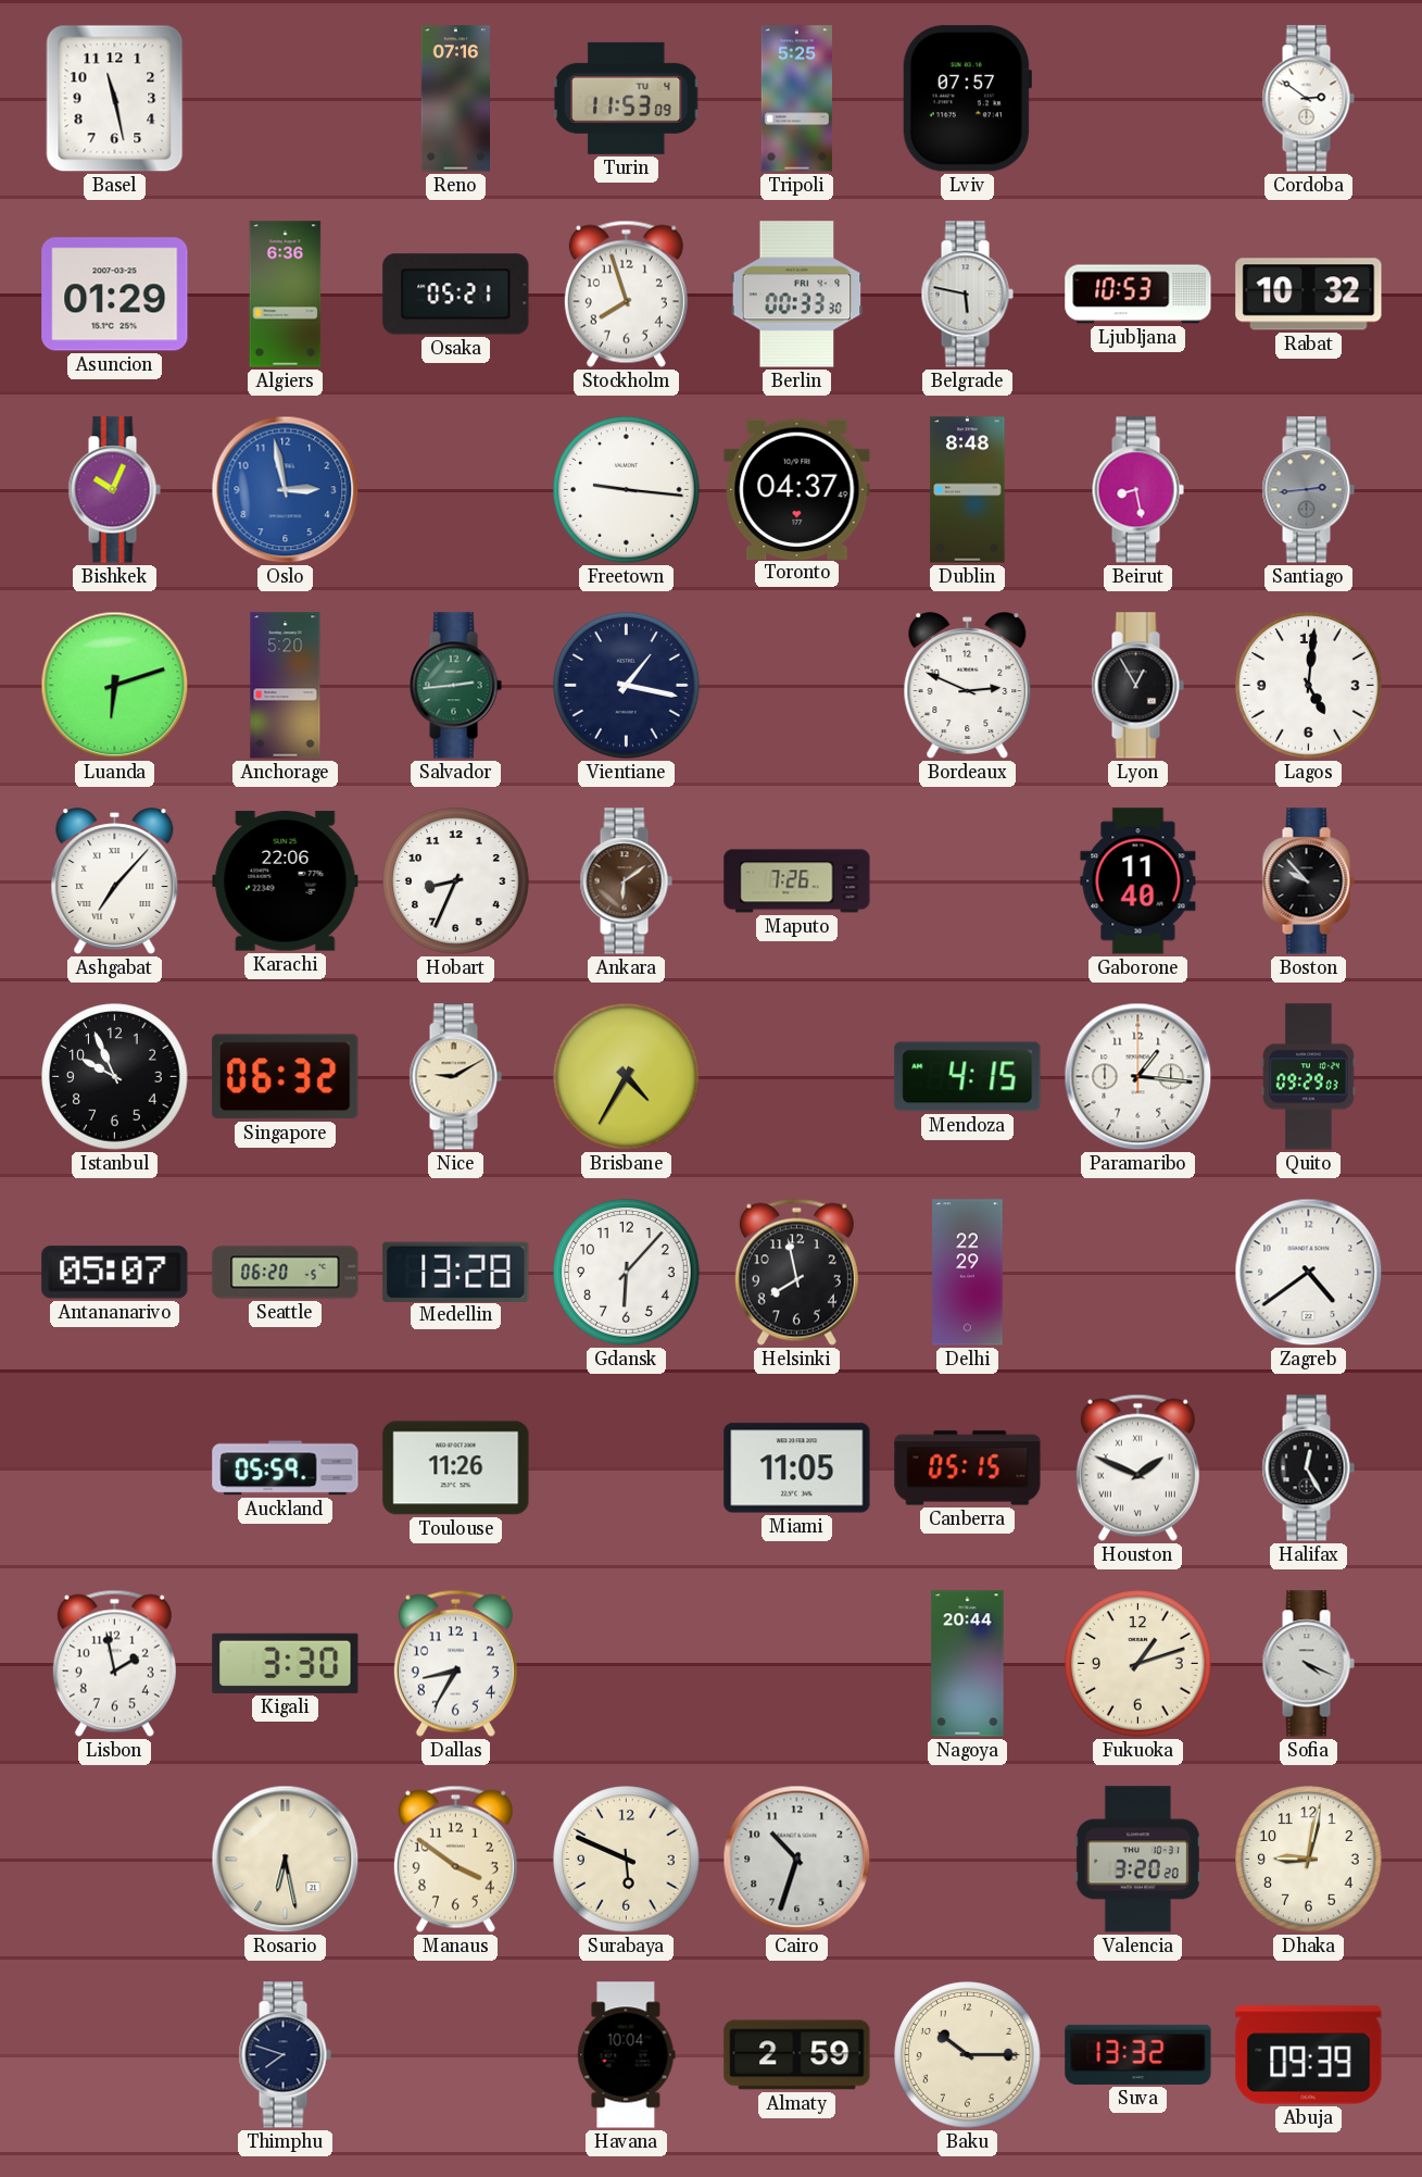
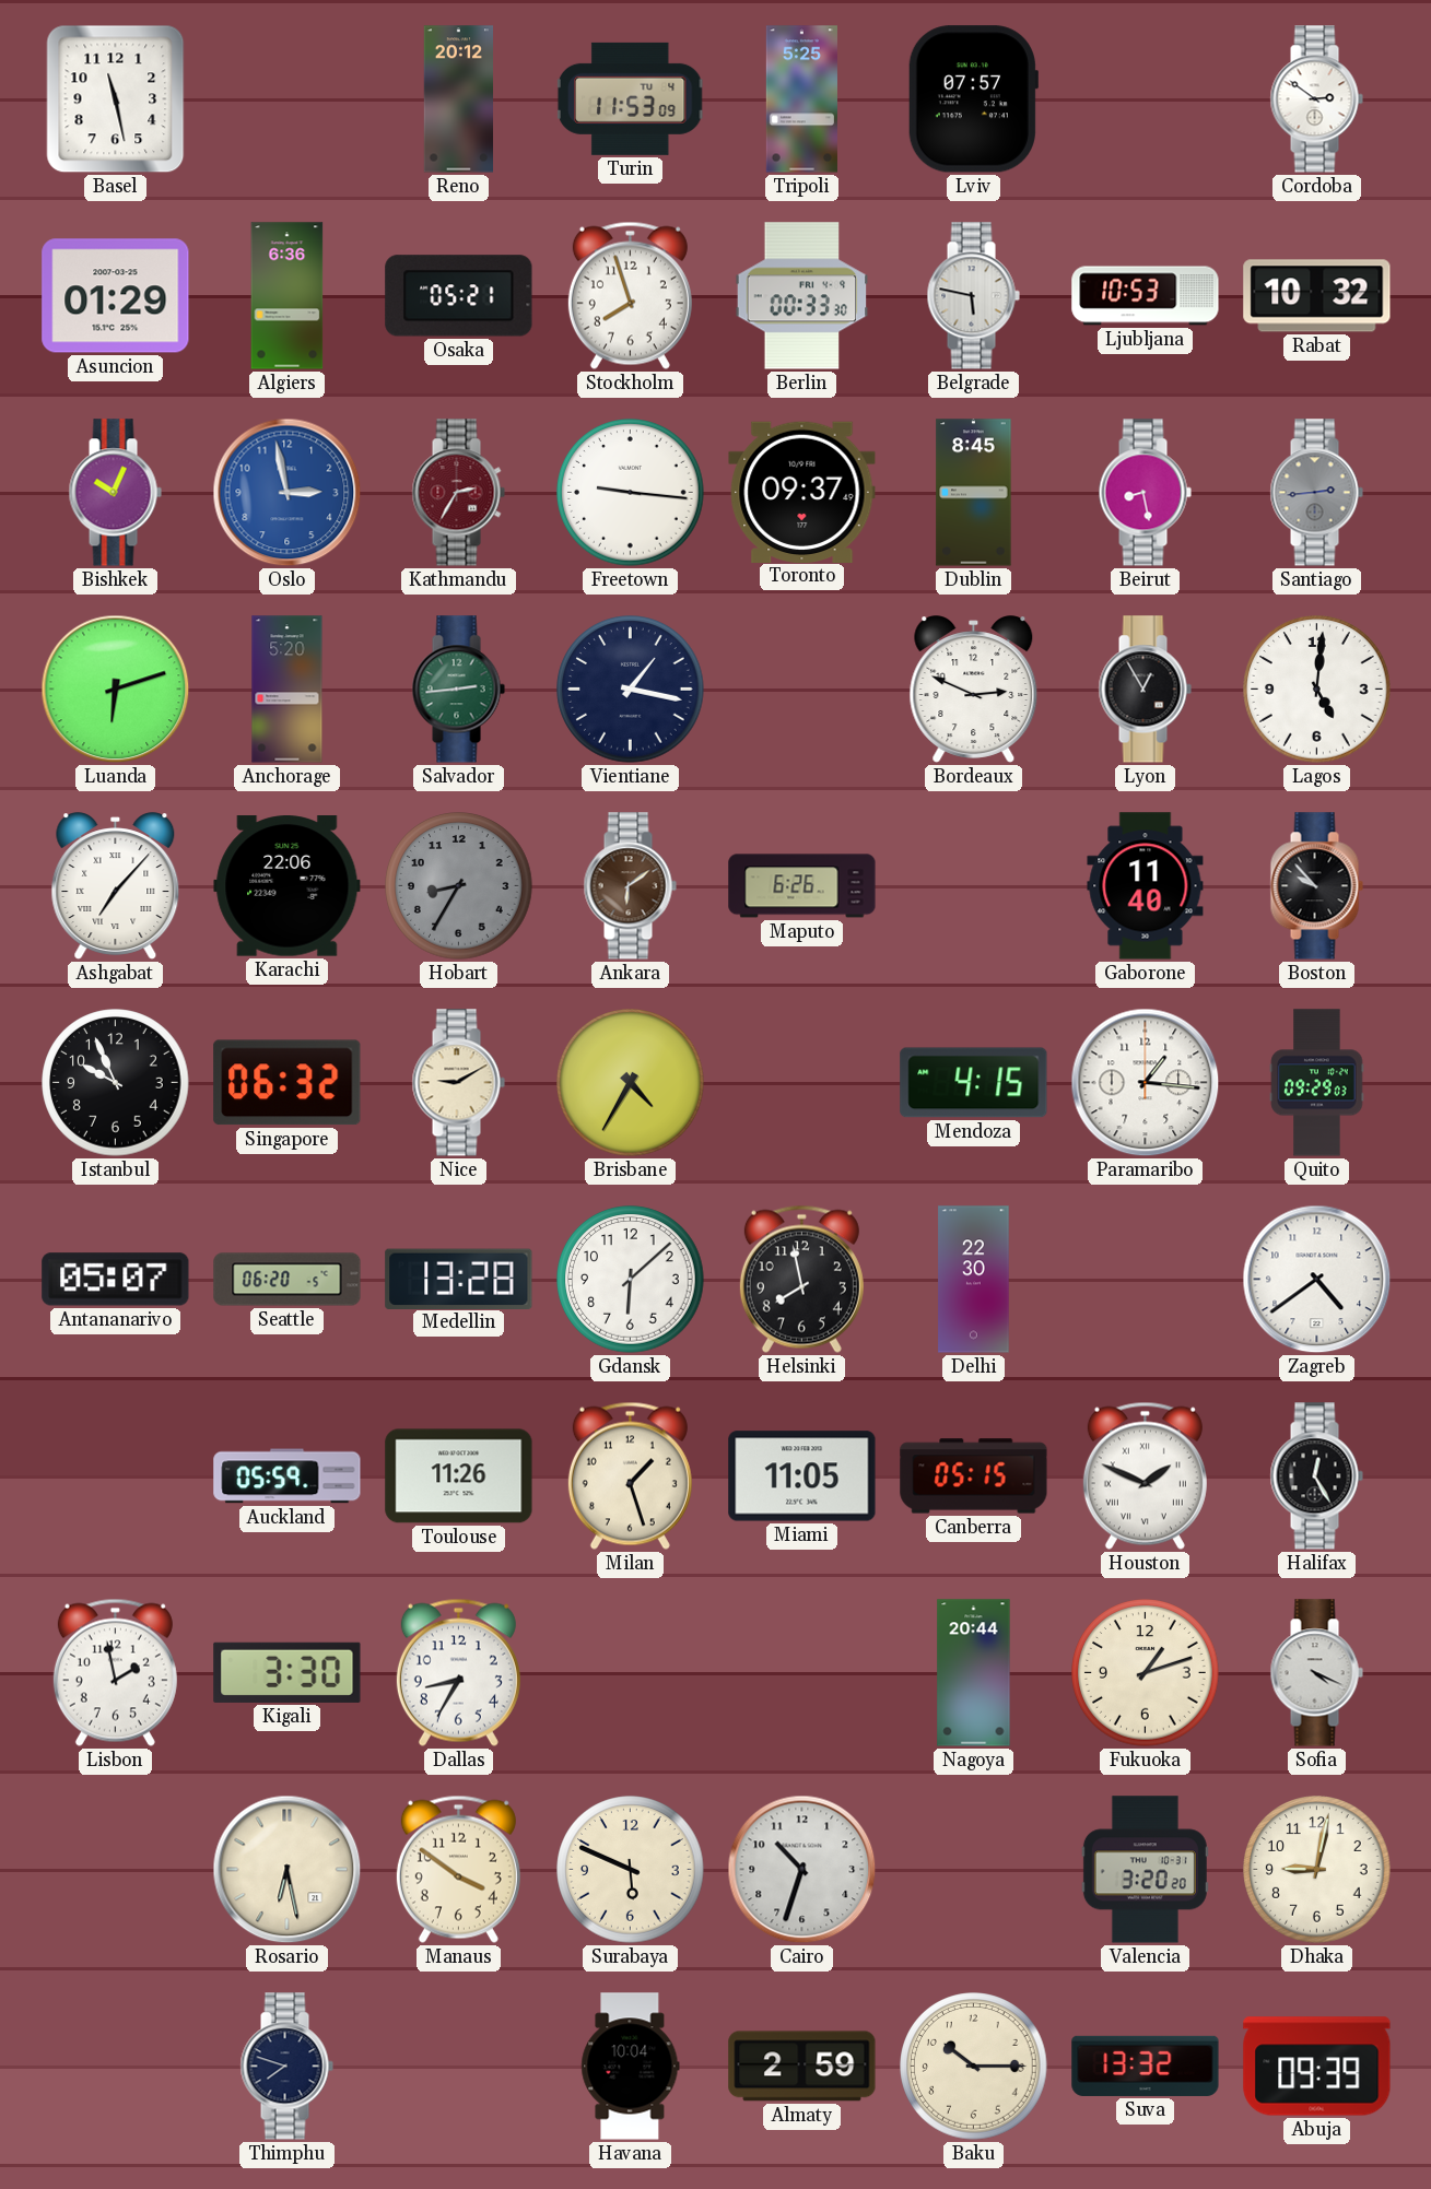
Reno: 07:16 -> 20:12
Kathmandu: none -> 2:35
Toronto: 04:37 -> 09:37
Dublin: 8:48 -> 8:45
Hobart: 8:34 -> 8:35
Hobart dial: white -> grey
Maputo: 7:26 -> 6:26
Gdansk: 6:07 -> 6:08
Delhi: 22:29 -> 22:30
Milan: none -> 1:27
